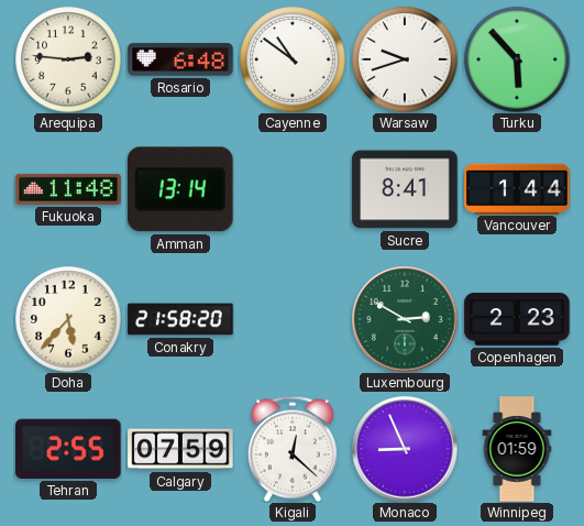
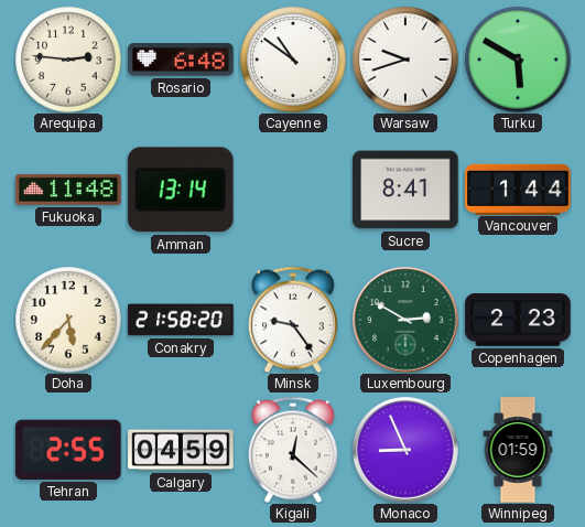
Turku: 5:53 -> 5:50
Minsk: none -> 9:24
Calgary: 07:59 -> 04:59
